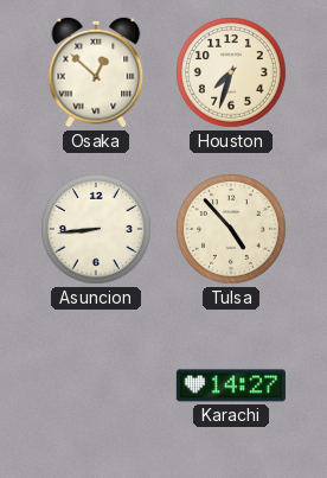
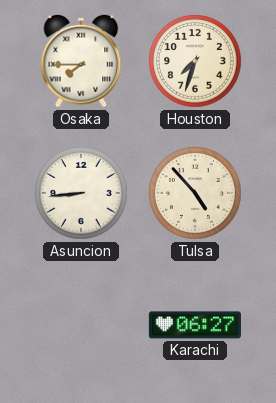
Osaka: 12:52 -> 7:45
Karachi: 14:27 -> 06:27
